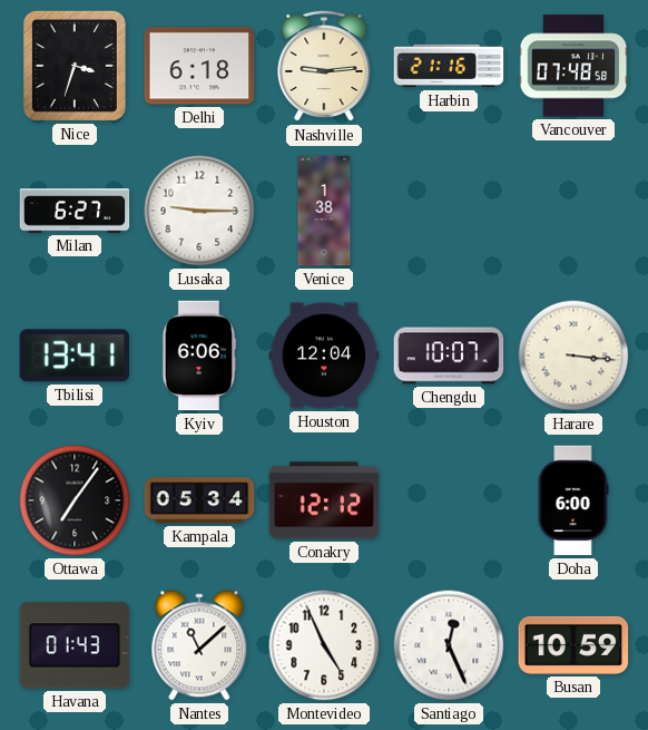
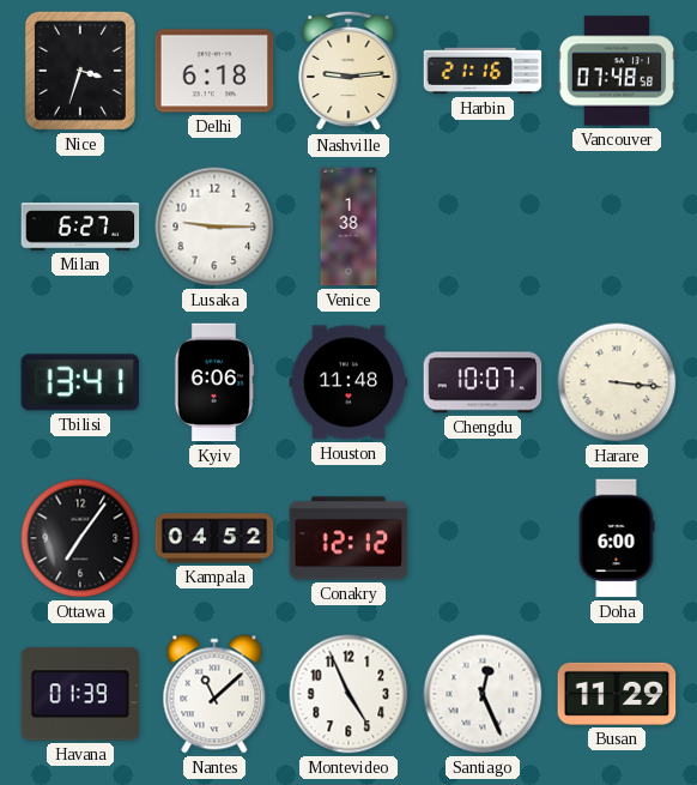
Houston: 12:04 -> 11:48
Kampala: 05:34 -> 04:52
Havana: 01:43 -> 01:39
Busan: 10:59 -> 11:29
